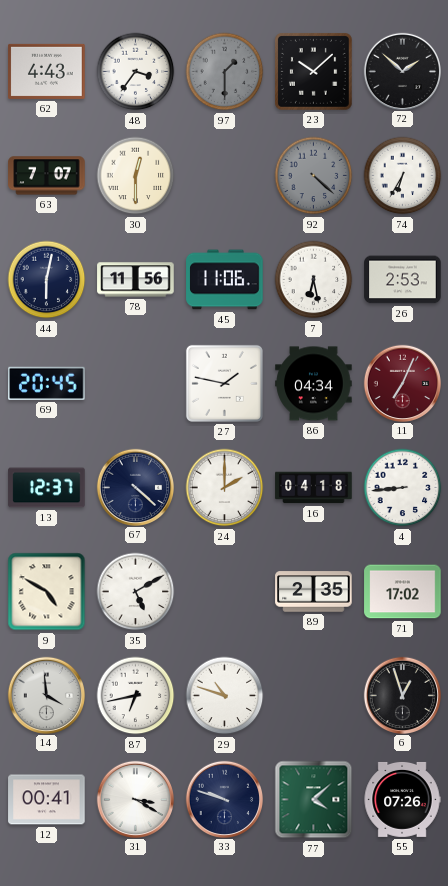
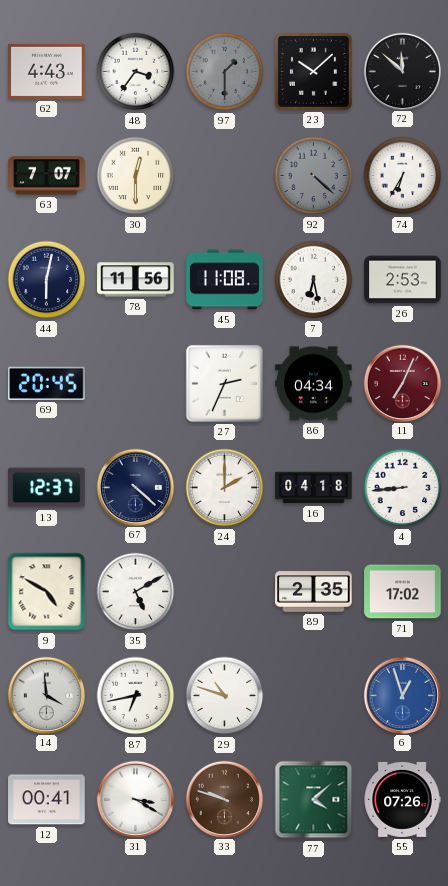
72: 1:52 -> 11:52
45: 11:06 -> 11:08
27: 1:47 -> 2:34
6 dial: black -> blue
33 dial: navy -> brown
